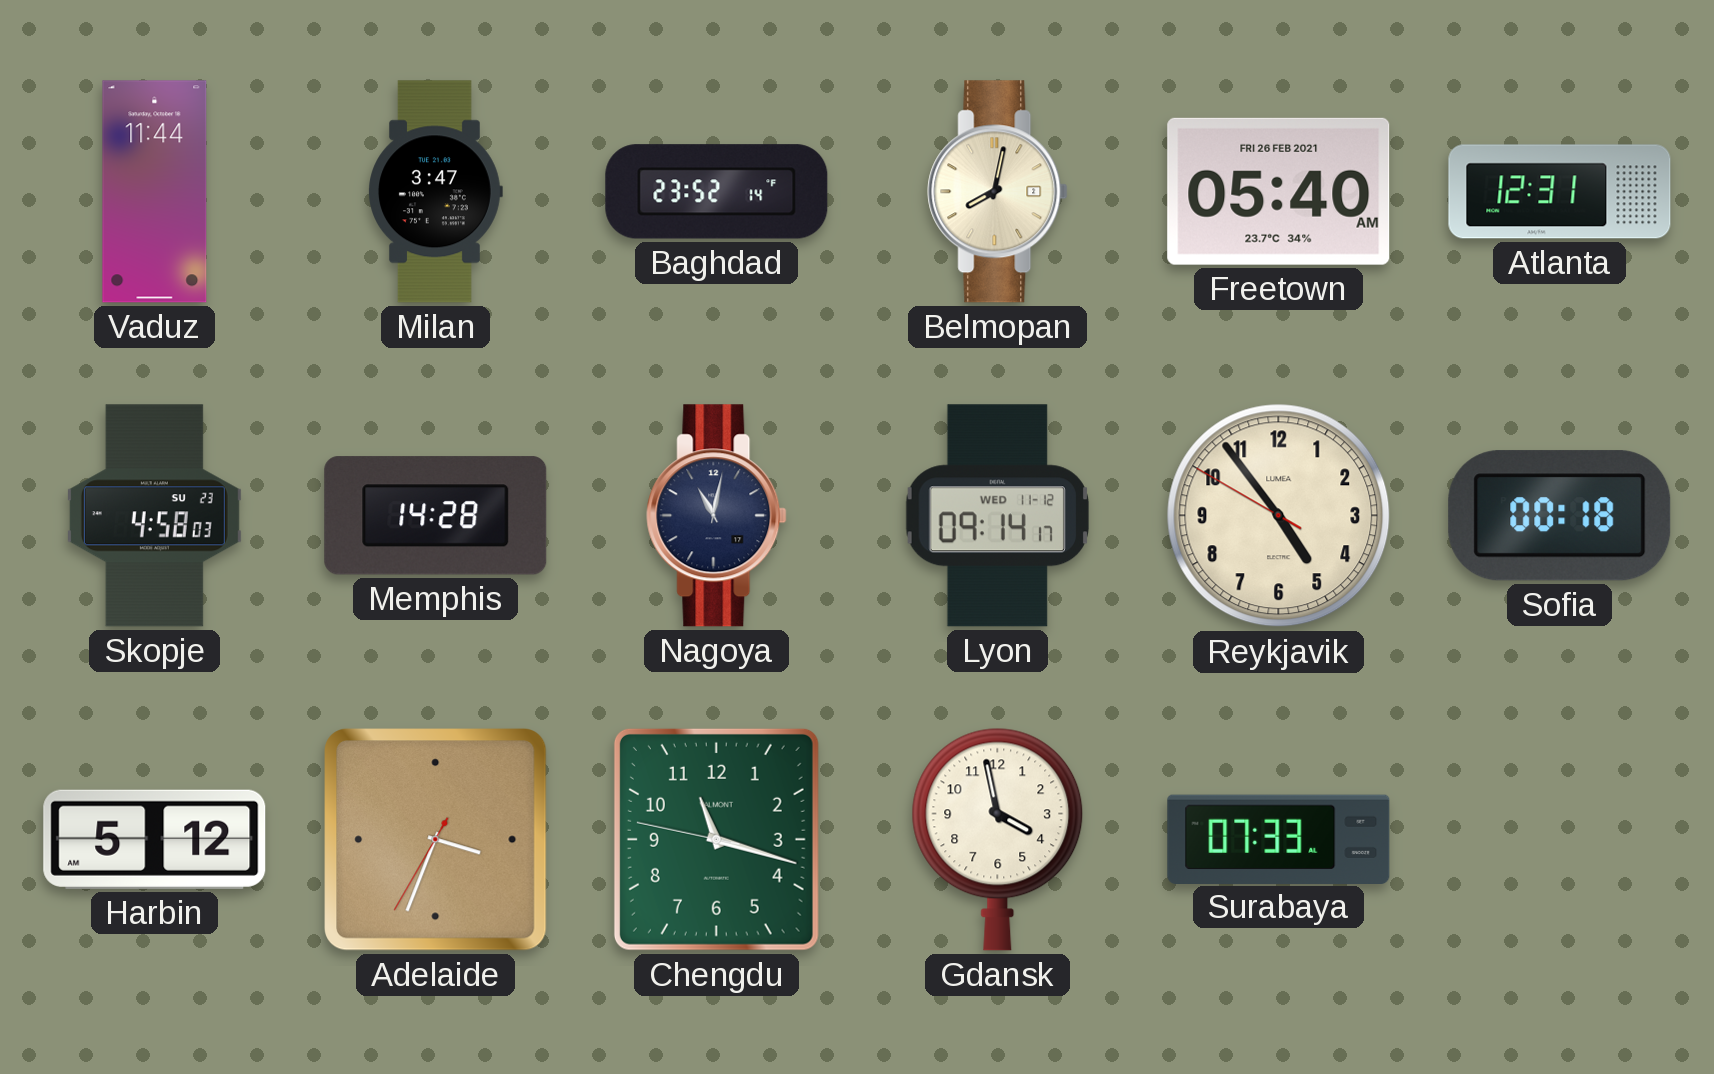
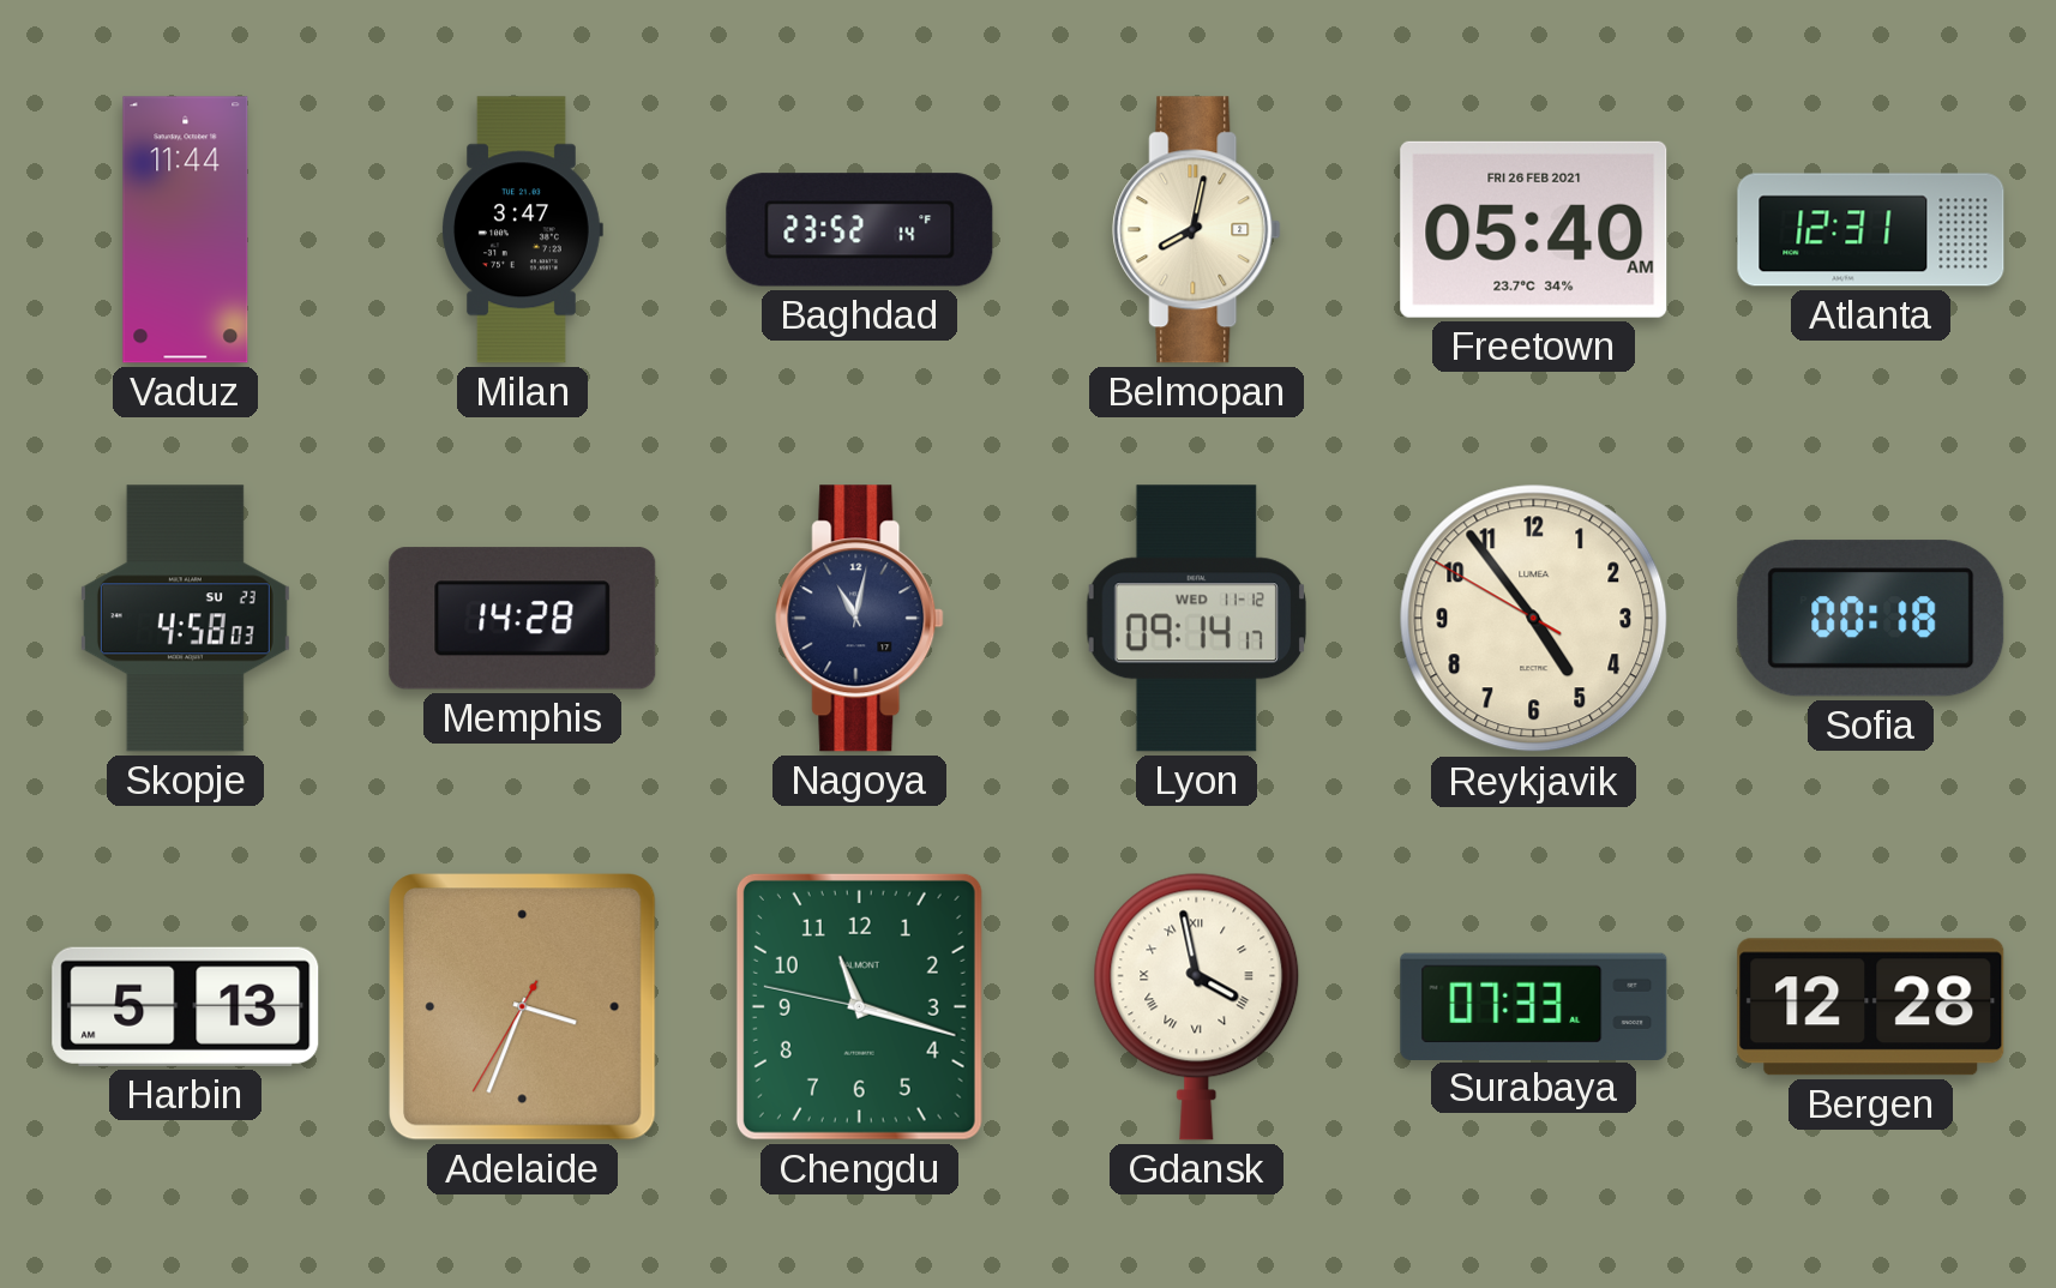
Harbin: 5:12 -> 5:13
Gdansk numerals: Arabic -> Roman
Bergen: none -> 12:28
